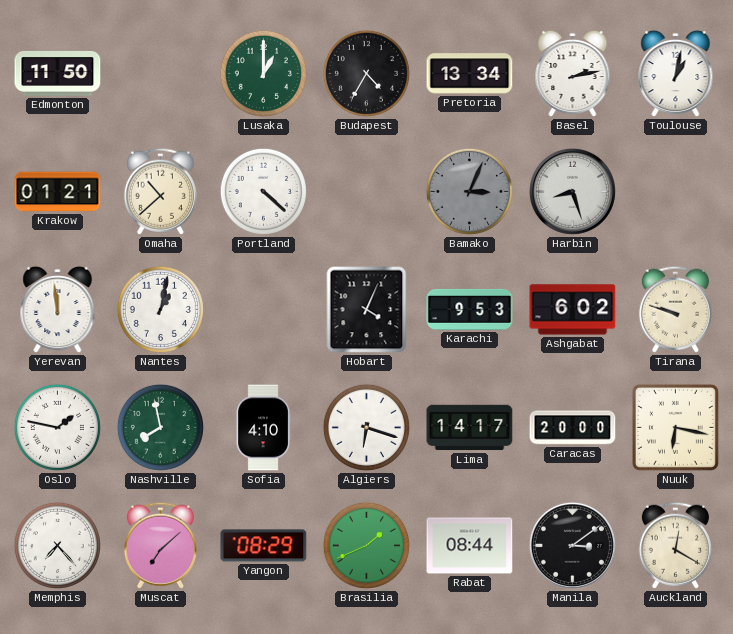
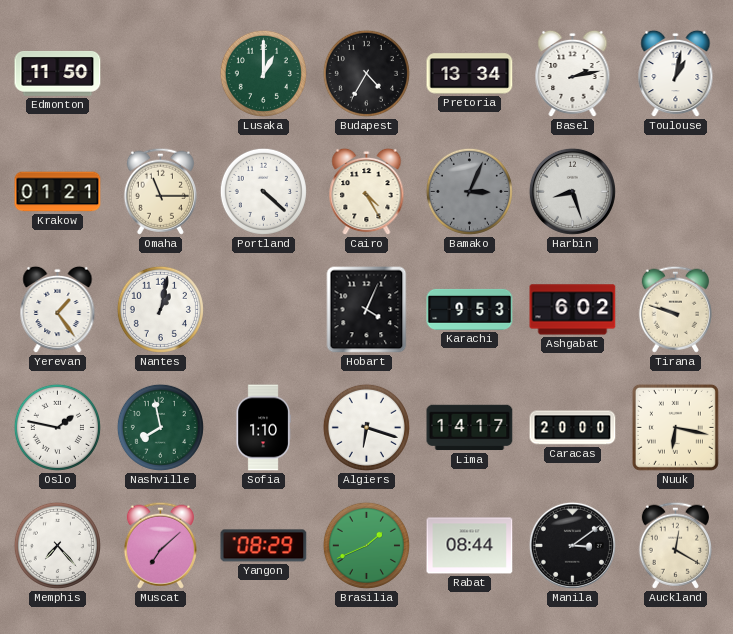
Omaha: 10:38 -> 11:15
Cairo: none -> 4:25
Yerevan: 11:59 -> 1:24
Sofia: 4:10 -> 1:10
